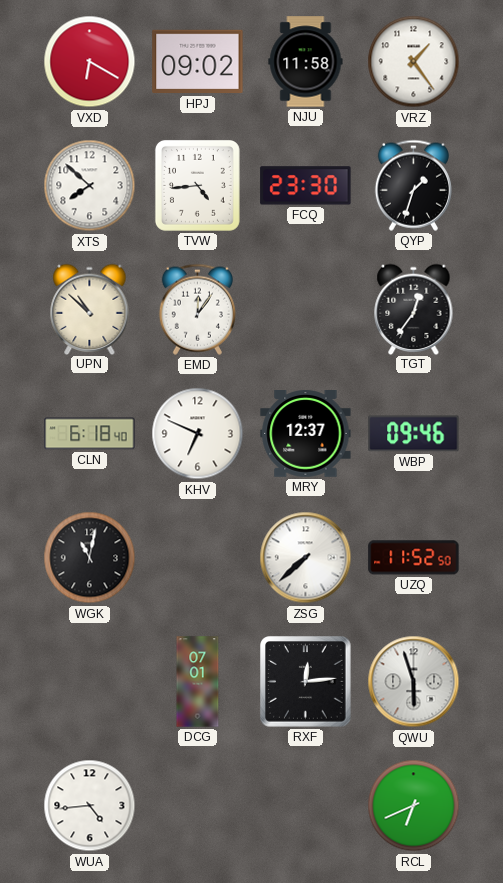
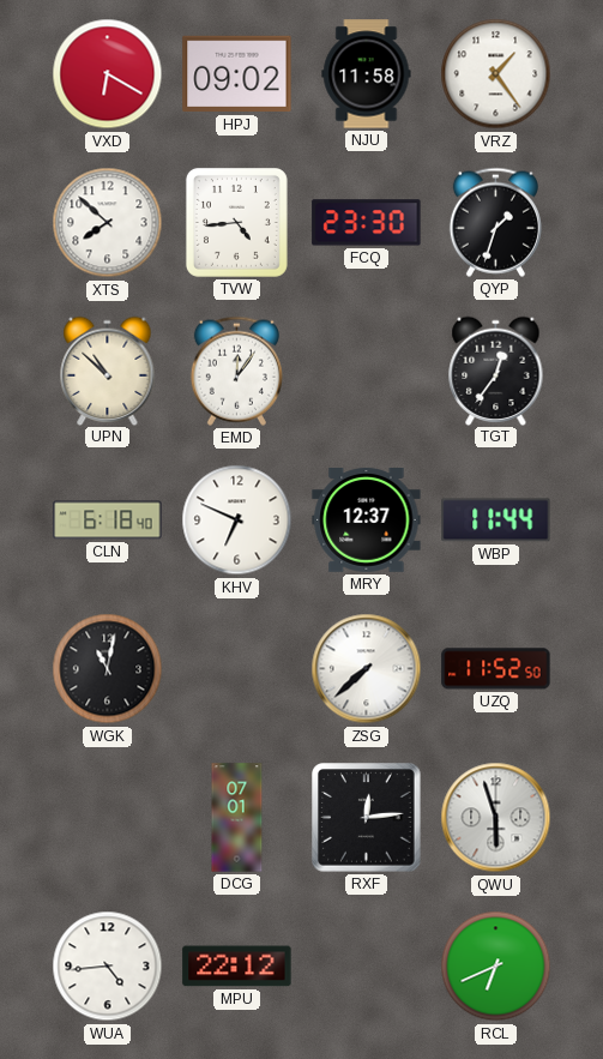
WBP: 09:46 -> 11:44
MPU: none -> 22:12
